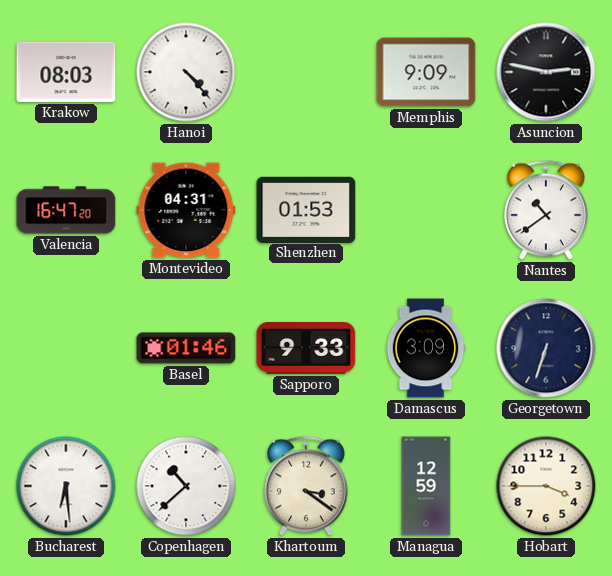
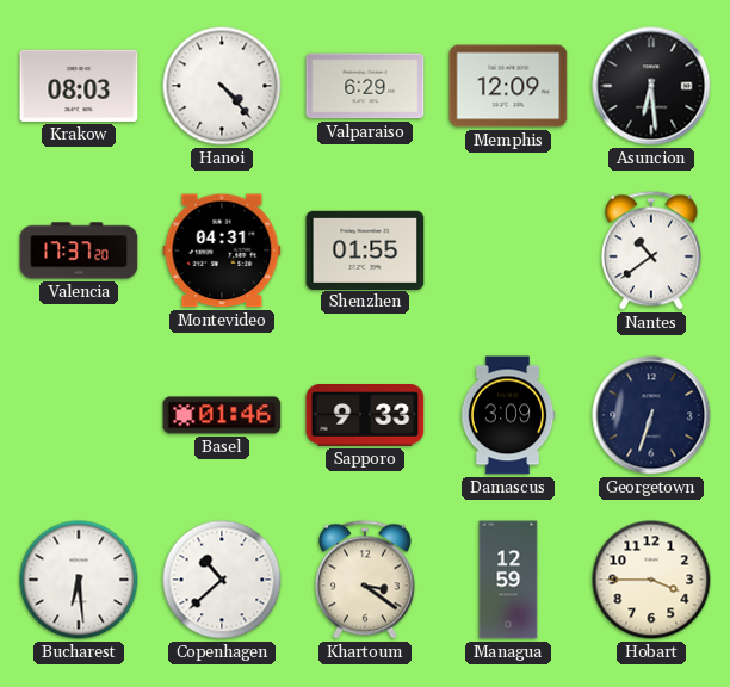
Valparaiso: none -> 6:29
Memphis: 9:09 -> 12:09
Asuncion: 2:47 -> 6:29
Valencia: 16:47 -> 17:37
Shenzhen: 01:53 -> 01:55
